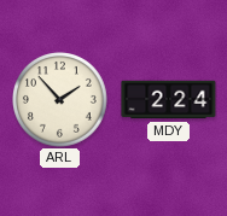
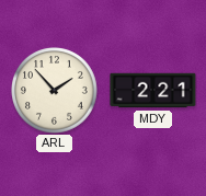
MDY: 2:24 -> 2:21
